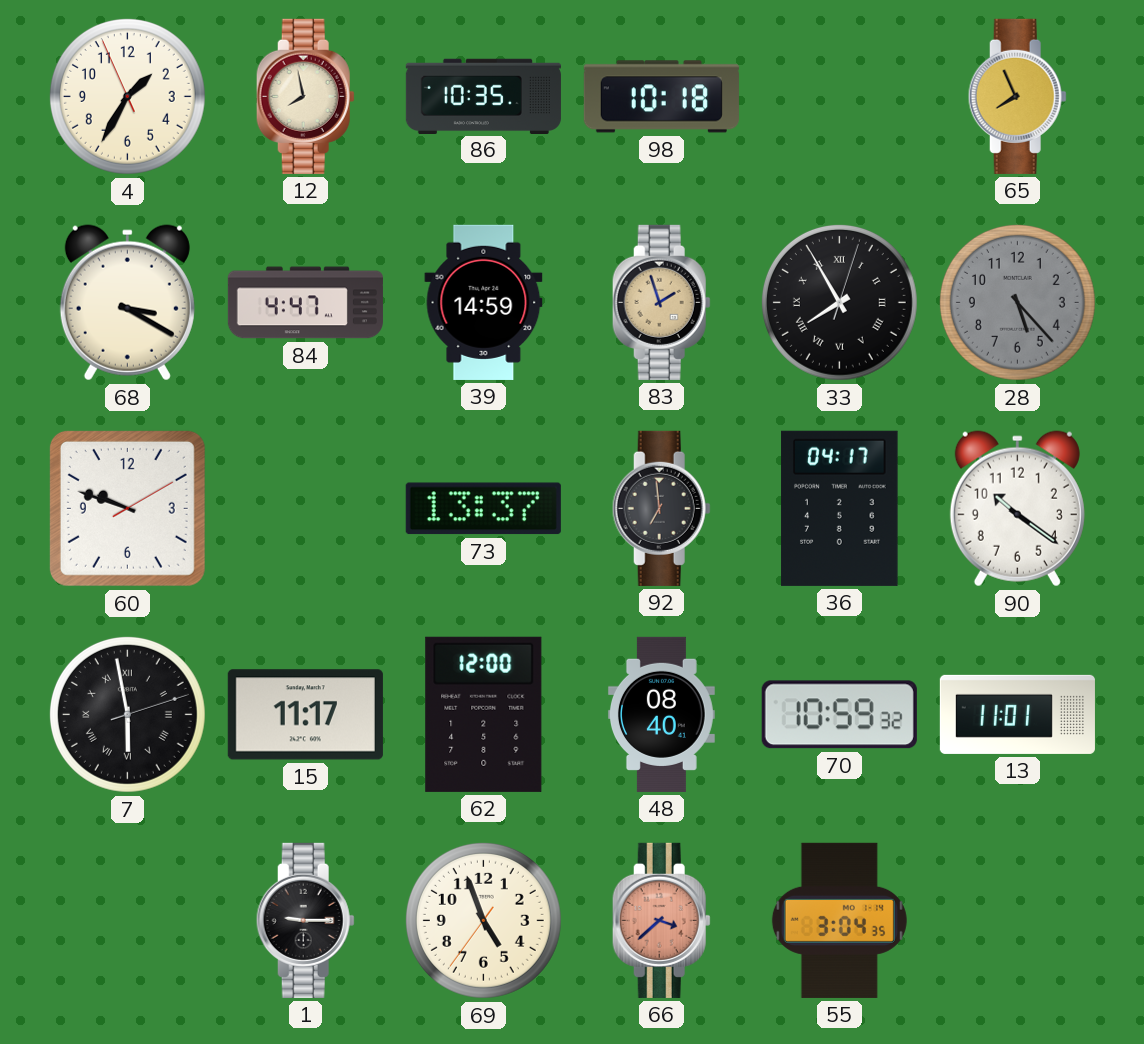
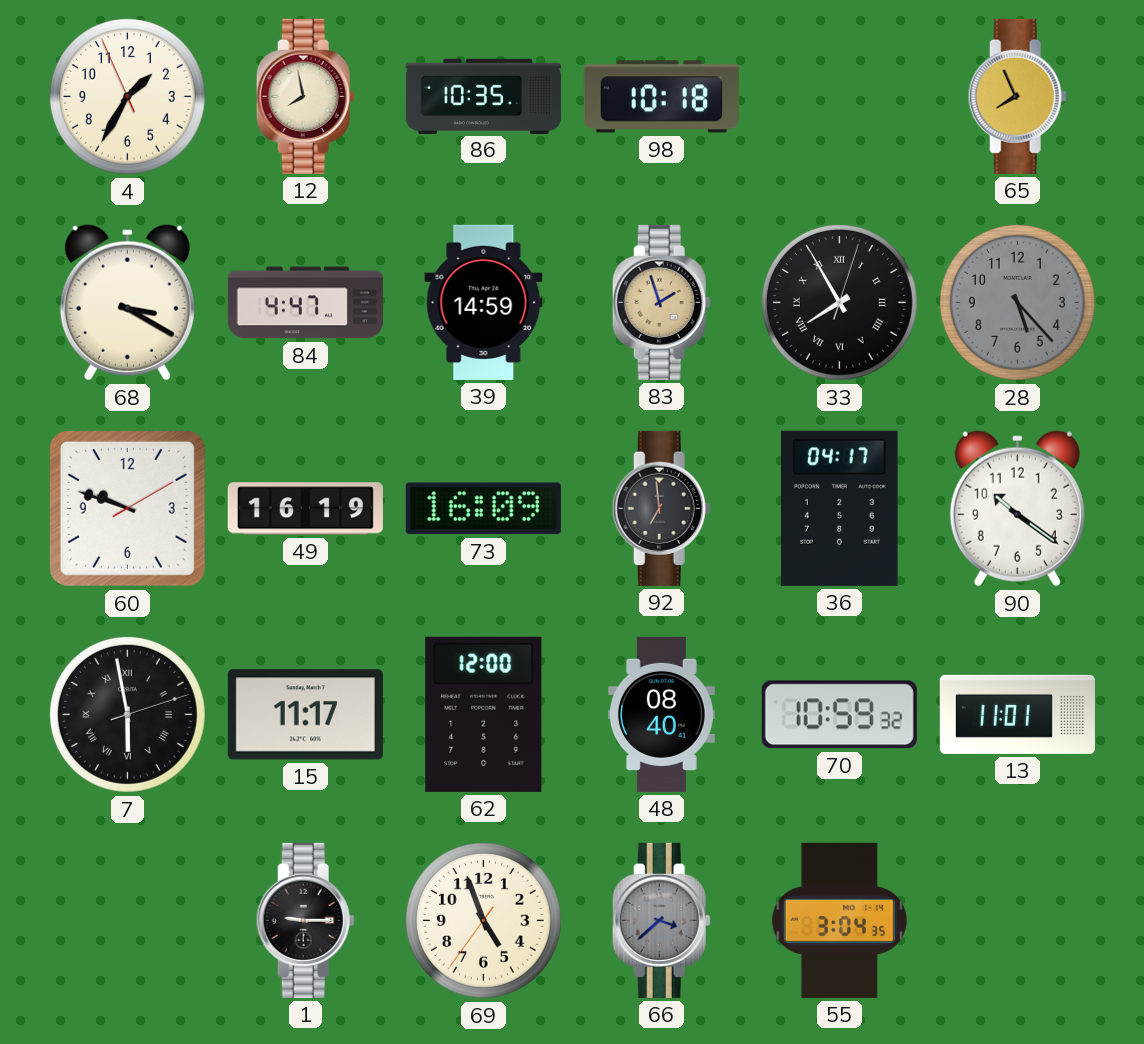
49: none -> 16:19
73: 13:37 -> 16:09
66 dial: salmon -> grey
